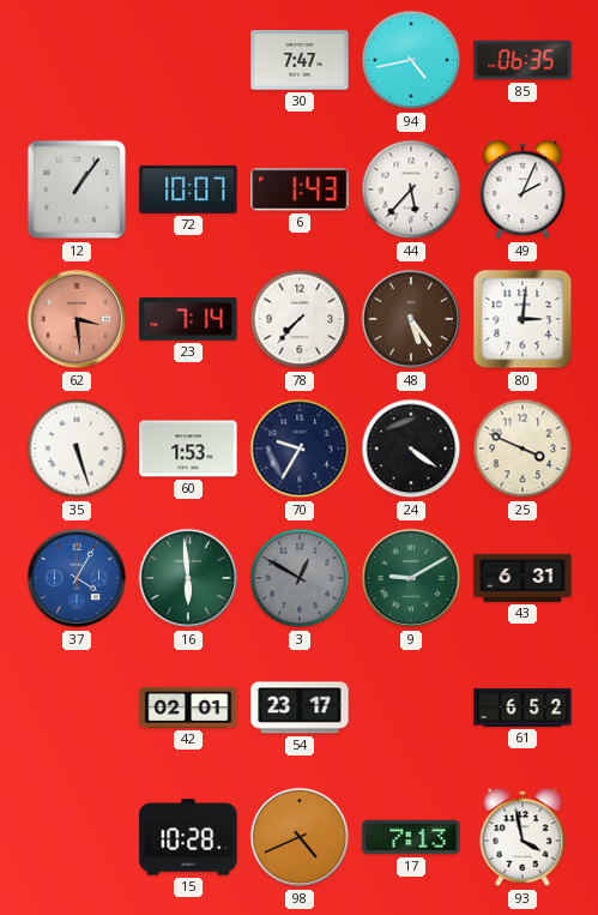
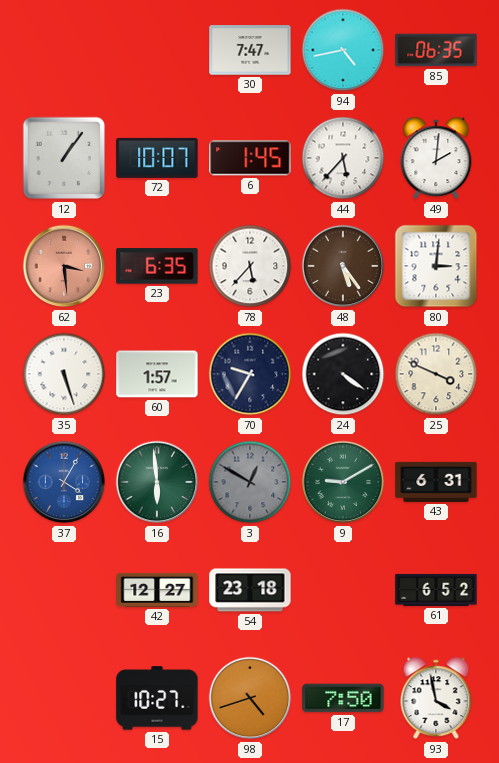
6: 1:43 -> 1:45
49: 2:04 -> 2:01
23: 7:14 -> 6:35
78: 7:37 -> 5:37
60: 1:53 -> 1:57
42: 02:01 -> 12:27
54: 23:17 -> 23:18
15: 10:28 -> 10:27
98: 4:41 -> 4:42
17: 7:13 -> 7:50
